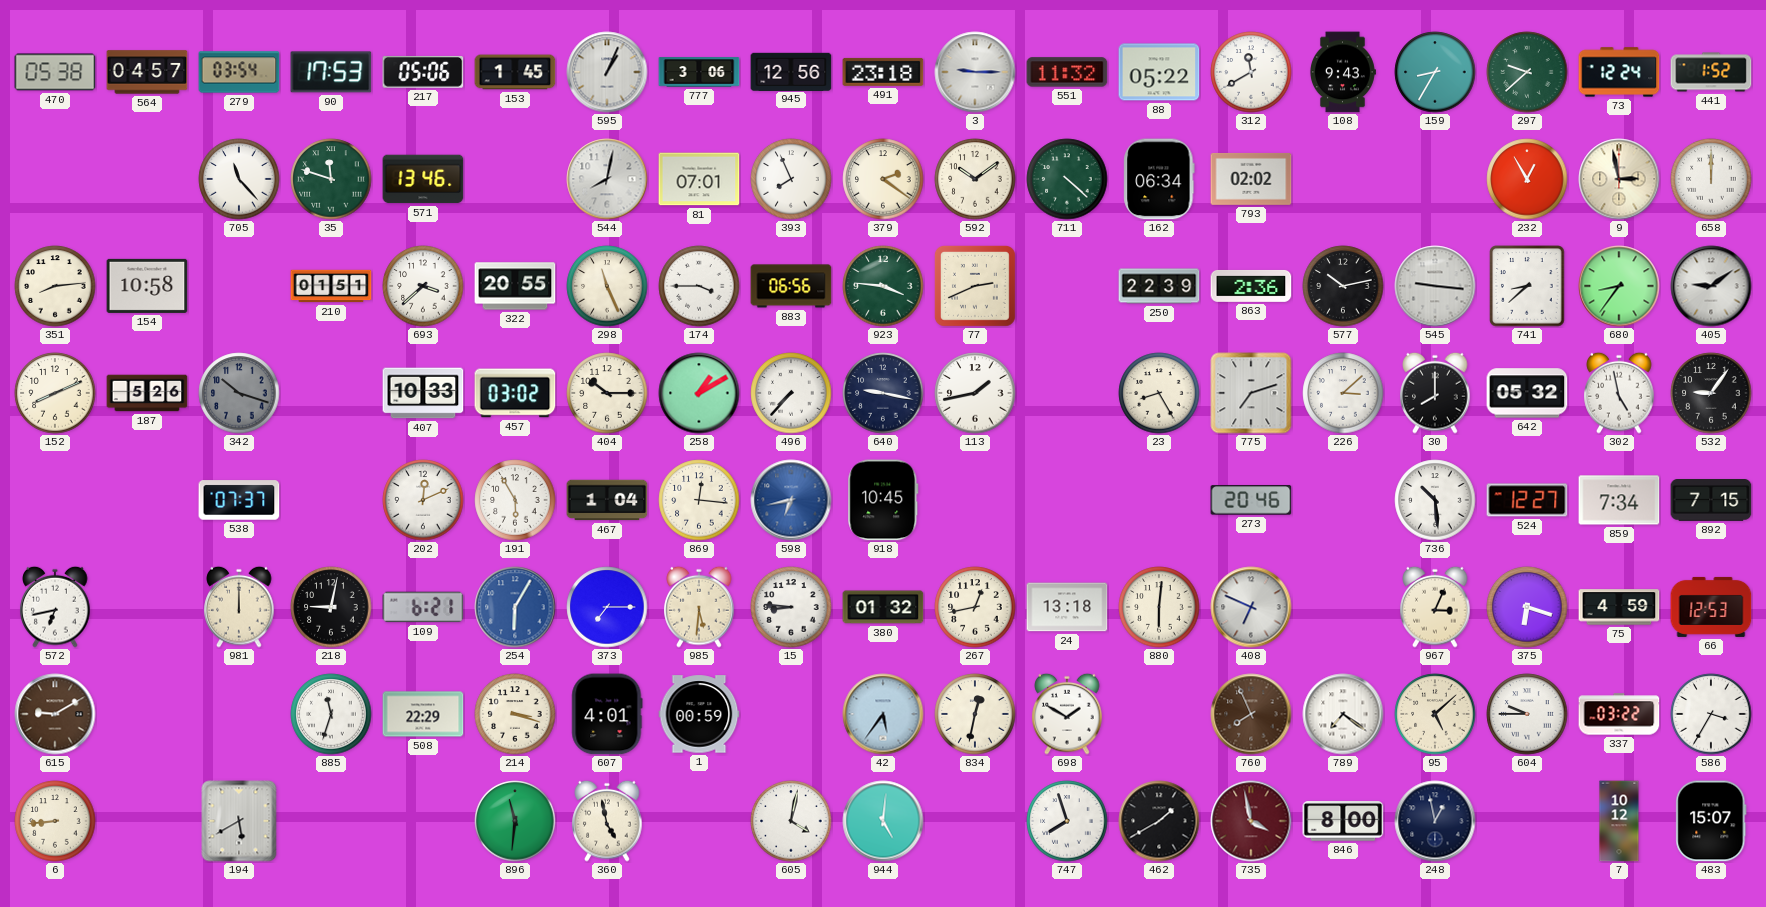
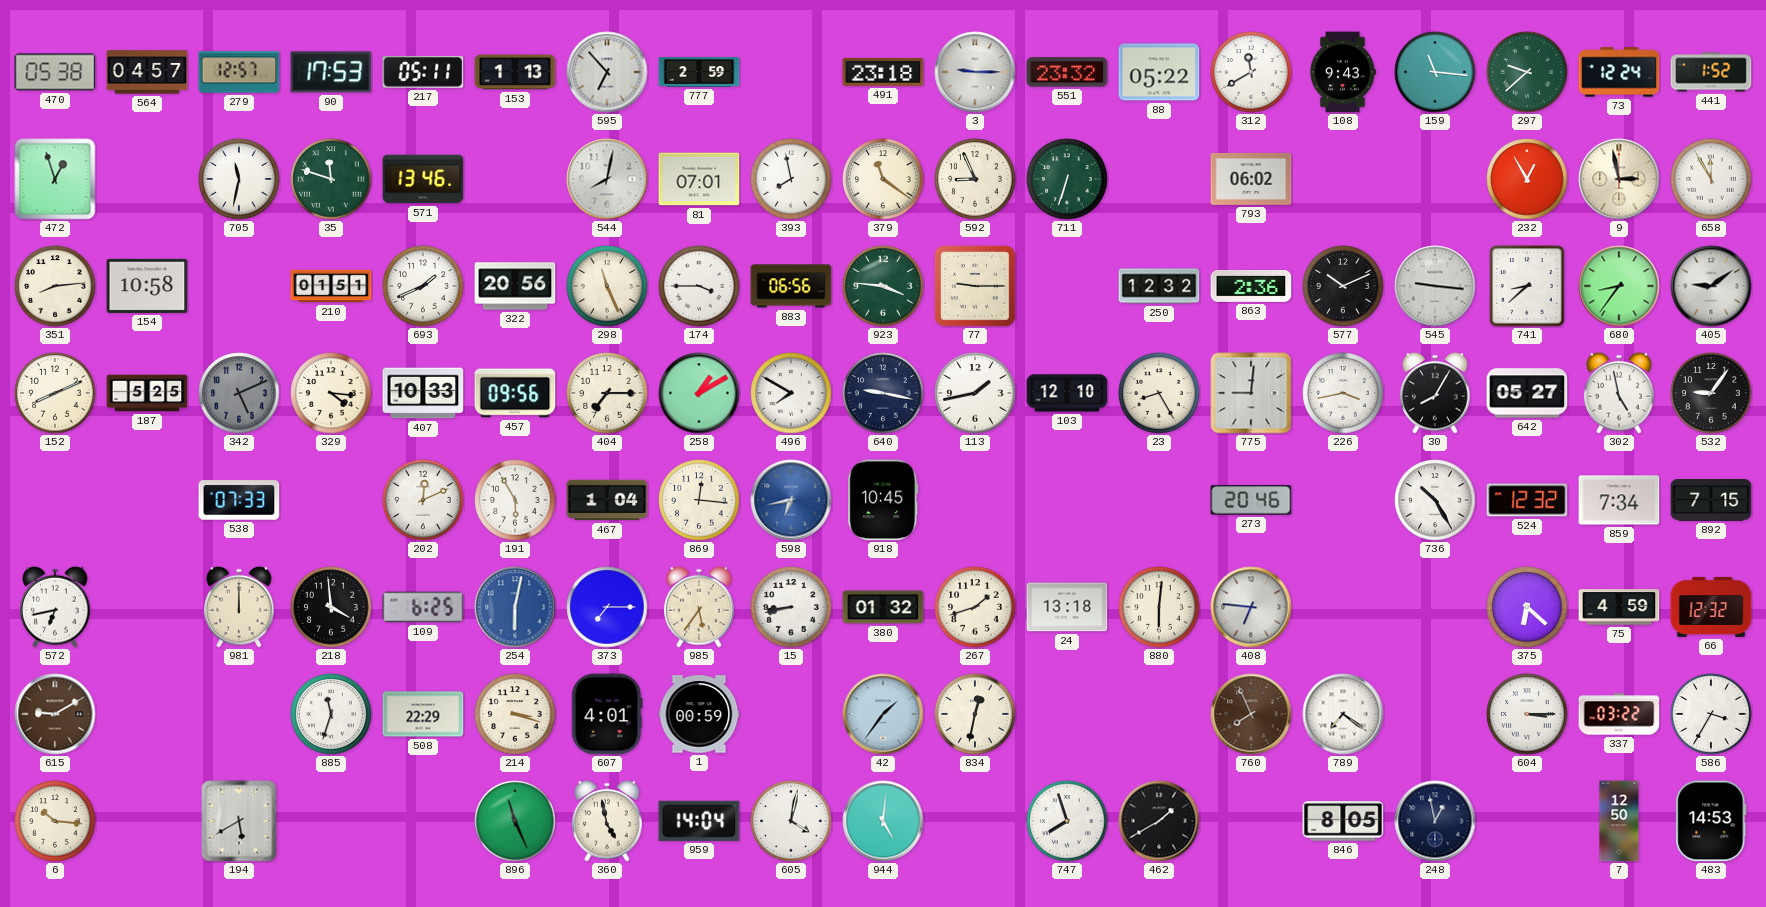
279: 03:54 -> 12:57
217: 05:06 -> 05:11
153: 1:45 -> 1:13
595: 1:04 -> 6:53
777: 3:06 -> 2:59
945: 12:56 -> none
551: 11:32 -> 23:32
159: 8:35 -> 11:16
472: none -> 12:57
705: 11:23 -> 11:32
393: 7:56 -> 7:58
379: 2:21 -> 11:21
592: 10:09 -> 8:56
711: 4:22 -> 6:33
162: 06:34 -> none
793: 02:02 -> 06:02
658: 12:00 -> 11:55
693: 3:38 -> 1:41
322: 20:55 -> 20:56
77: 2:41 -> 9:15
250: 22:39 -> 12:32
577: 10:13 -> 10:11
187: 5:26 -> 5:25
342: 10:18 -> 5:11
329: none -> 4:16
457: 03:02 -> 09:56
404: 10:15 -> 7:15
496: 7:37 -> 7:50
103: none -> 12:10
775: 7:12 -> 9:01
226: 3:08 -> 3:43
30: 8:00 -> 8:05
642: 05:32 -> 05:27
538: 07:37 -> 07:33
736: 10:29 -> 10:25
524: 12:27 -> 12:32
218: 9:02 -> 3:59
109: 6:21 -> 6:25
254: 6:05 -> 6:02
985: 5:31 -> 5:36
15: 8:46 -> 8:43
267: 12:43 -> 1:42
408: 6:49 -> 6:46
967: 3:04 -> none
375: 6:18 -> 6:22
66: 12:53 -> 12:32
42: 5:36 -> 1:36
698: 1:50 -> none
95: 5:08 -> none
604: 9:45 -> 3:15
6: 8:44 -> 10:16
896: 11:31 -> 11:26
959: none -> 14:04
735: 3:58 -> none
846: 8:00 -> 8:05
7: 10:12 -> 12:50
483: 15:07 -> 14:53
